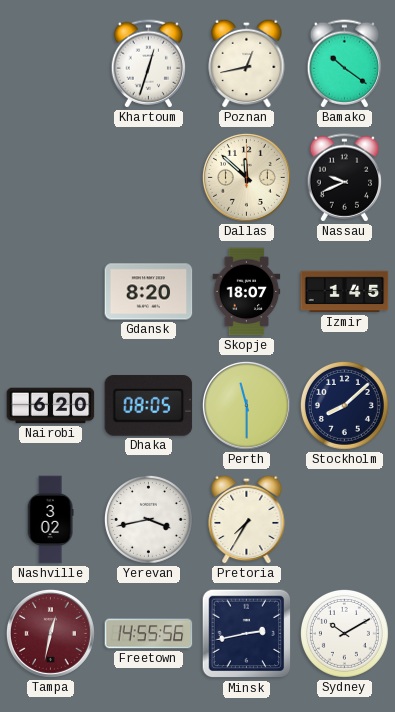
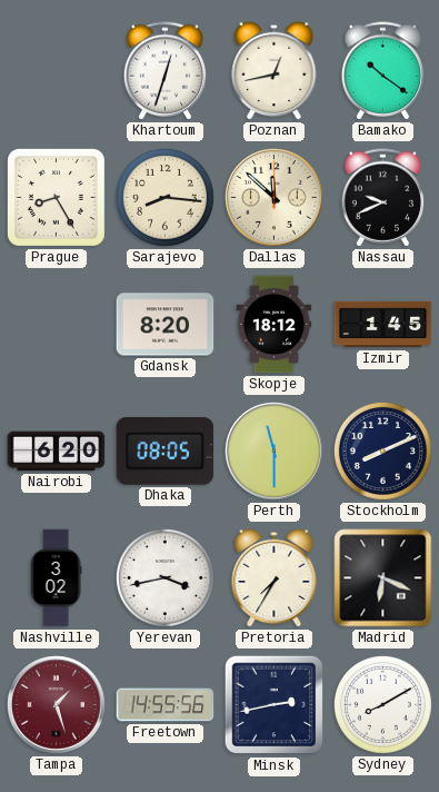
Prague: none -> 8:25
Sarajevo: none -> 8:16
Skopje: 18:07 -> 18:12
Stockholm: 8:08 -> 8:11
Madrid: none -> 6:19
Tampa: 12:32 -> 1:27
Sydney: 10:10 -> 8:10
